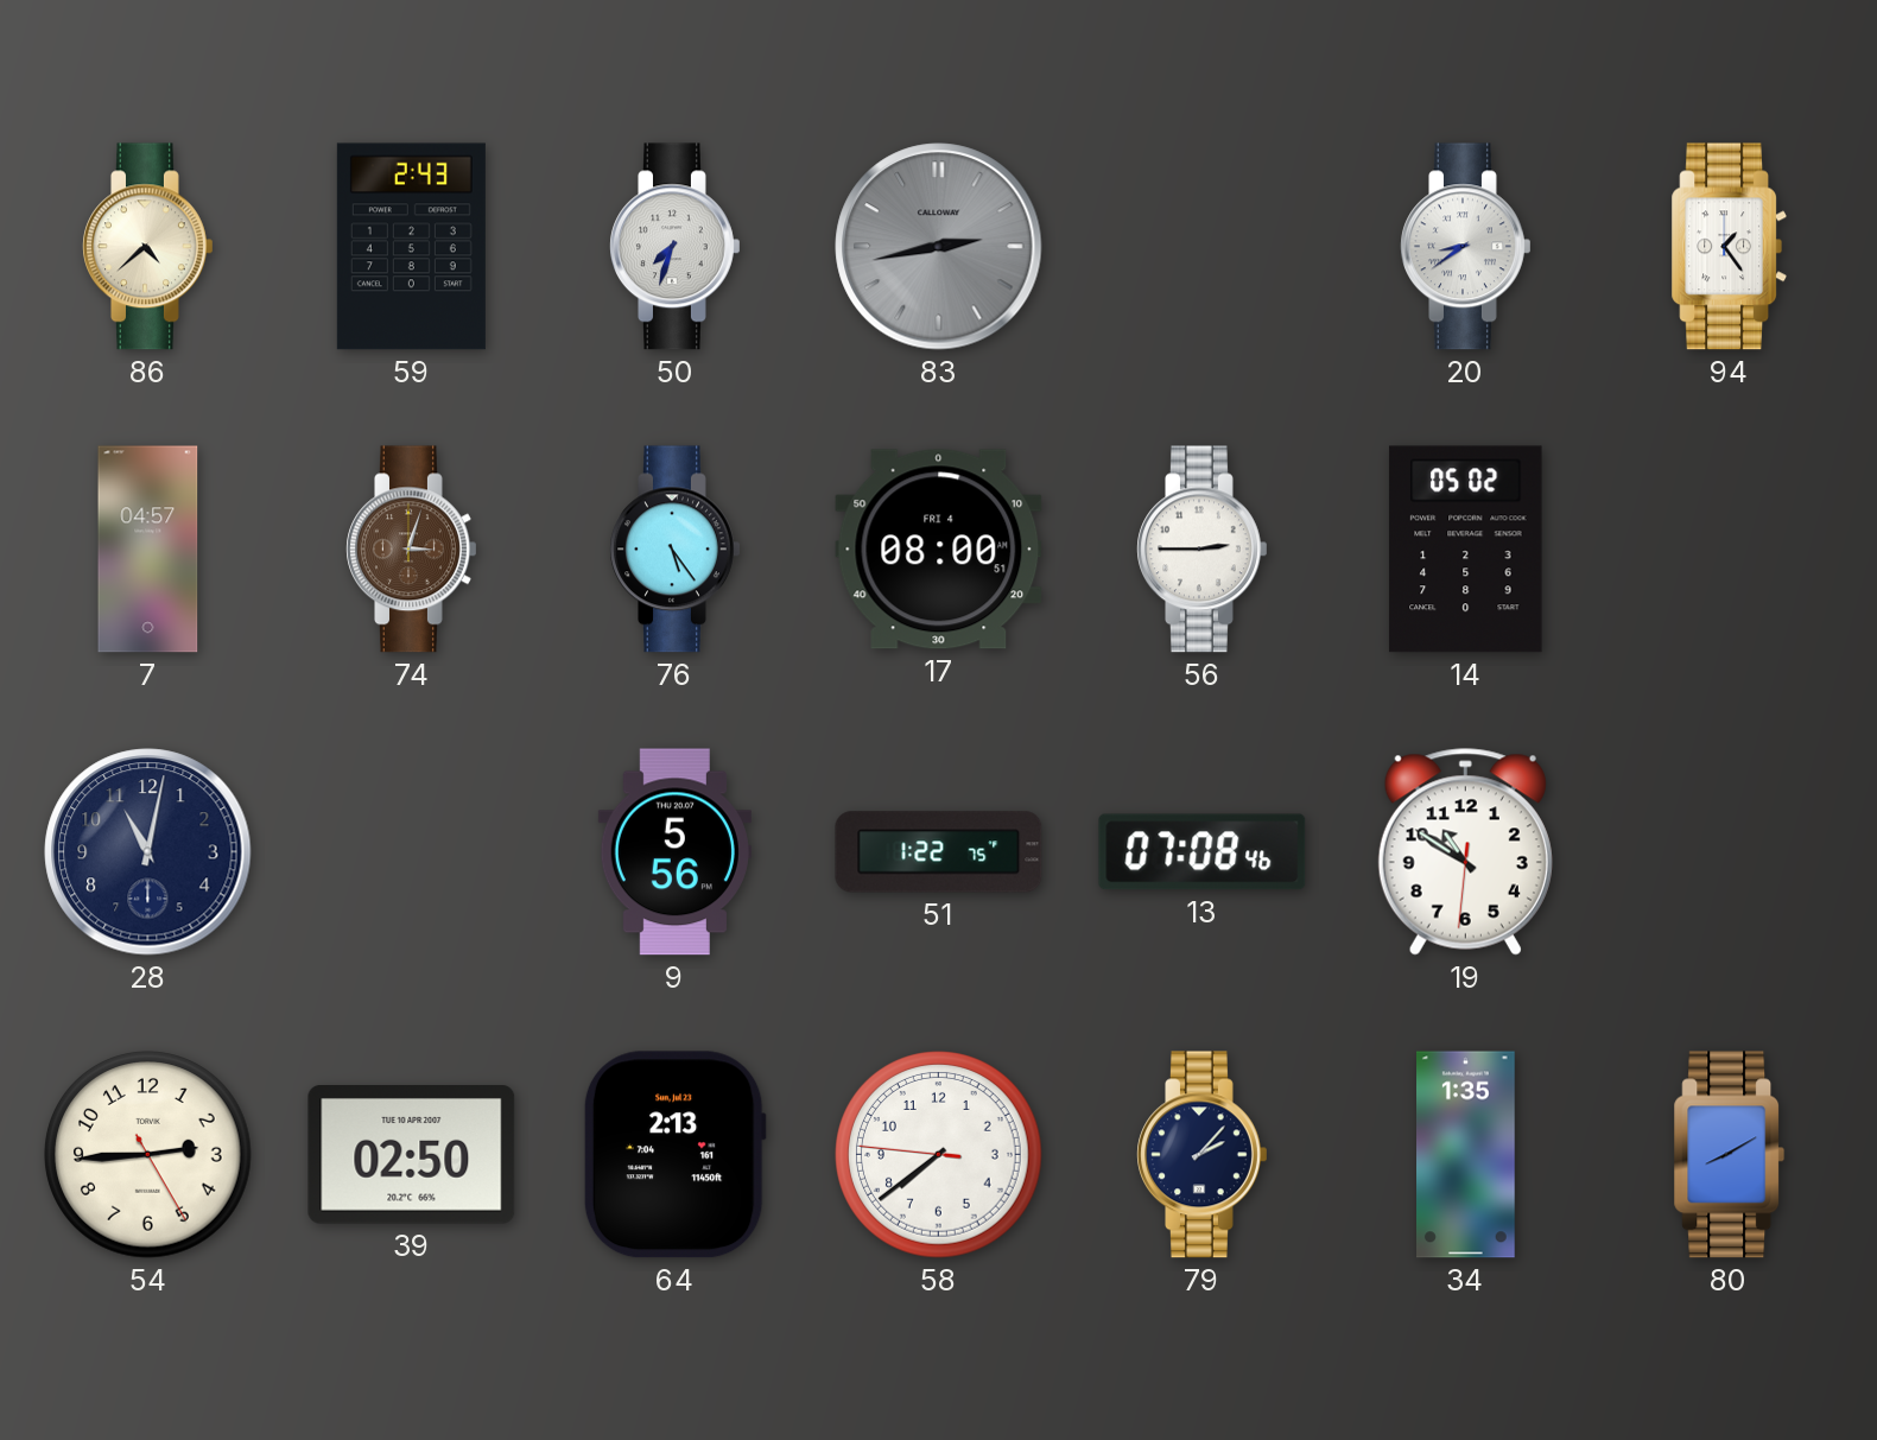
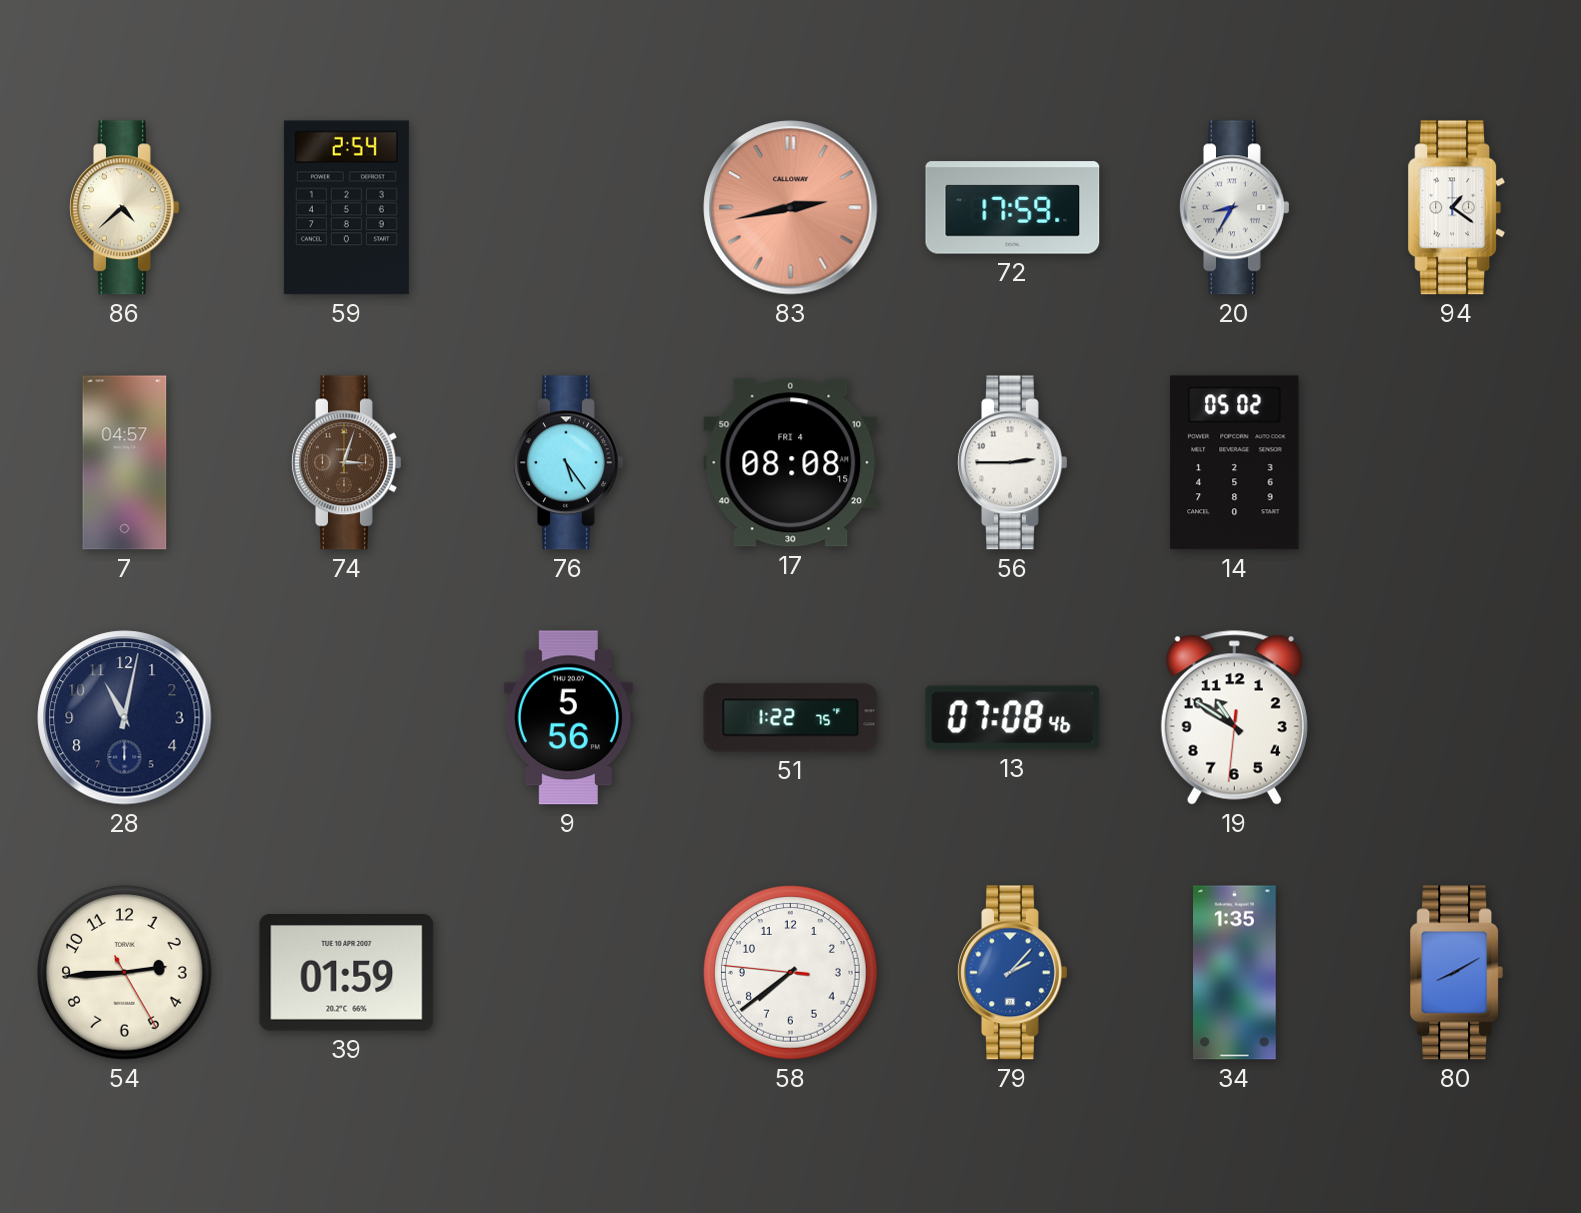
59: 2:43 -> 2:54
50: 7:33 -> none
83 dial: grey -> salmon
72: none -> 17:59
20: 8:39 -> 8:35
94: 1:24 -> 1:21
17: 08:00 -> 08:08
39: 02:50 -> 01:59
64: 2:13 -> none
79 dial: navy -> blue
